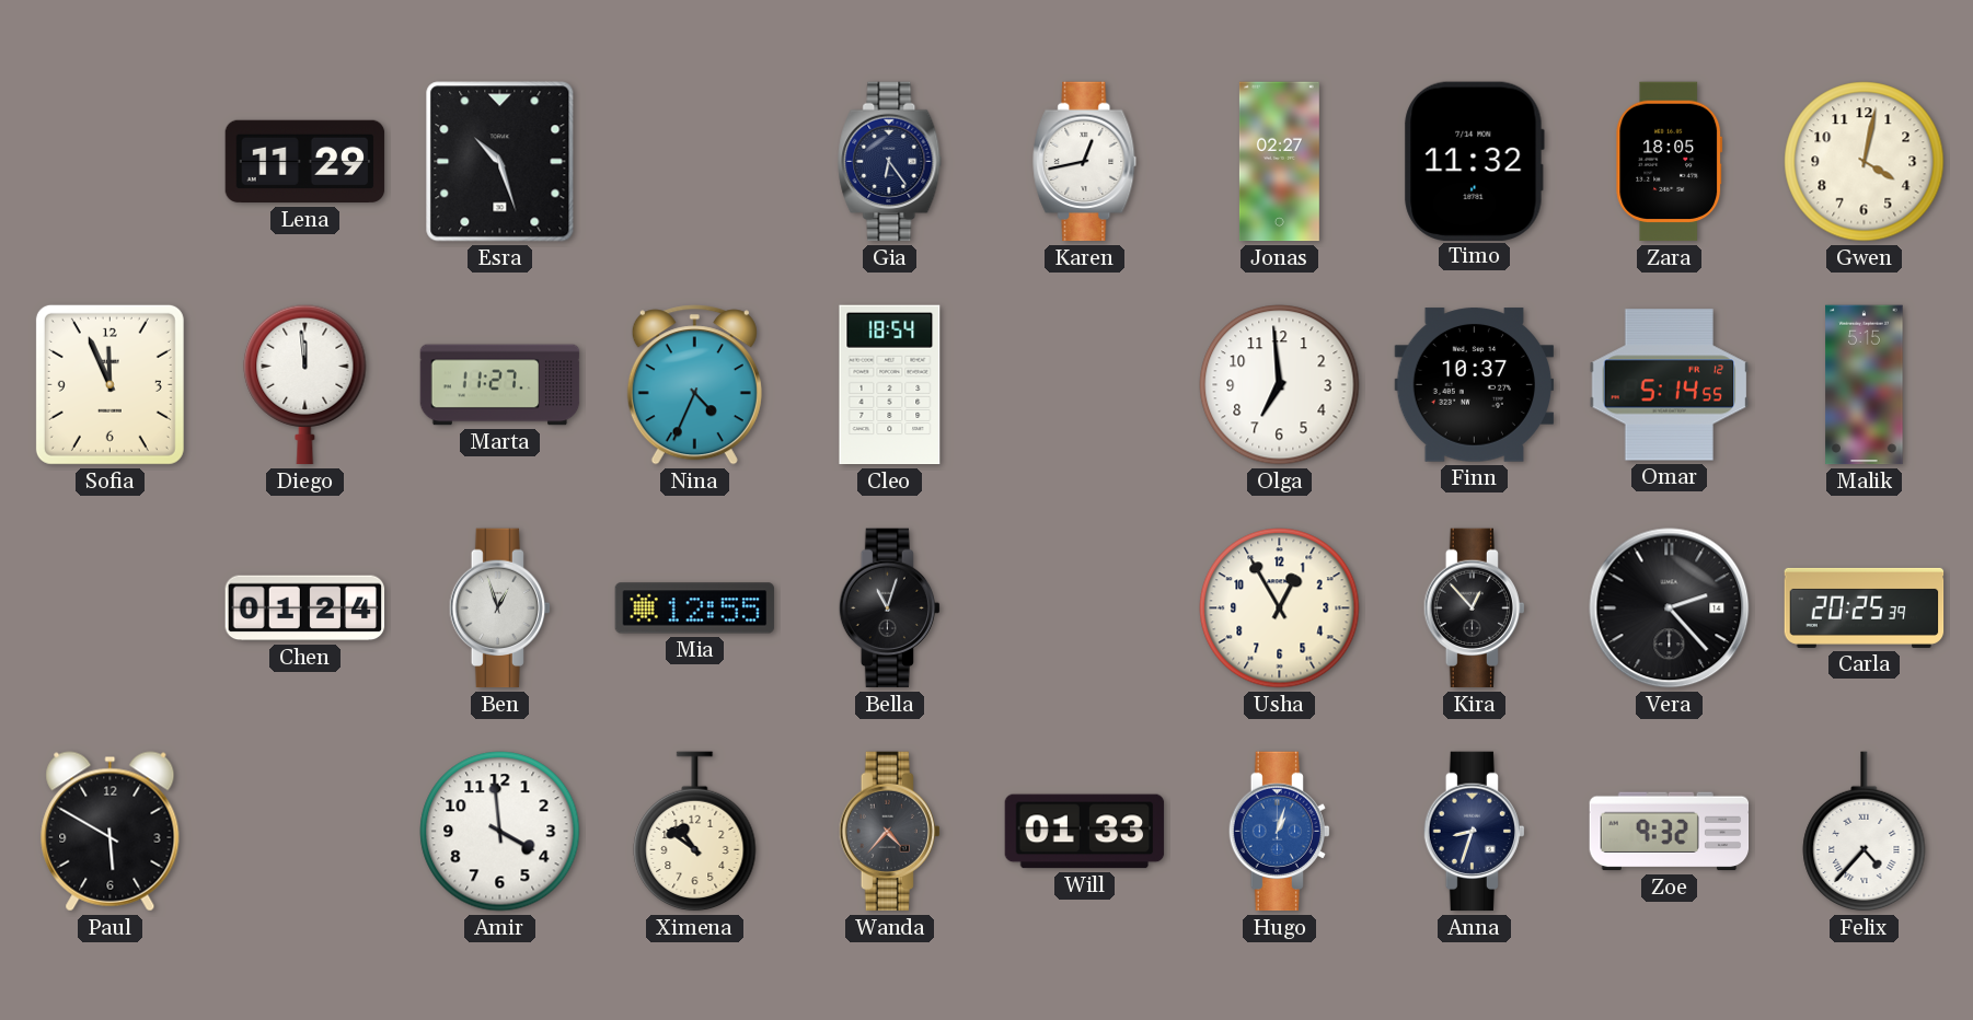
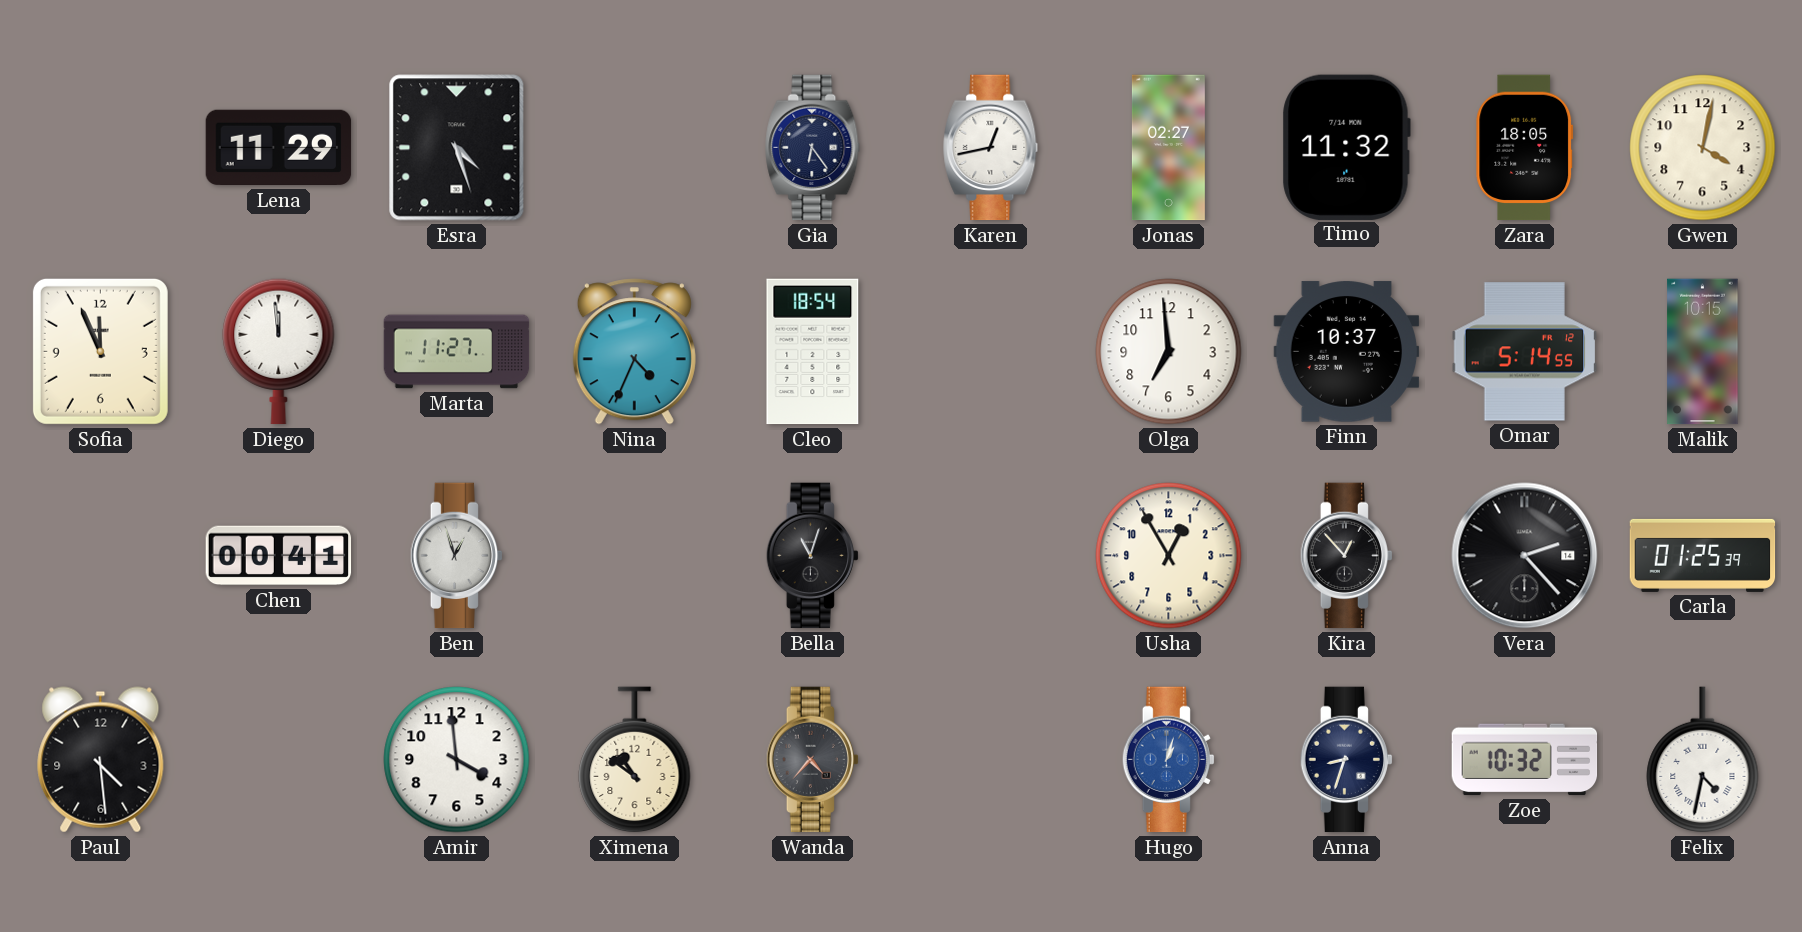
Esra: 10:27 -> 4:27
Malik: 5:15 -> 10:15
Chen: 01:24 -> 00:41
Mia: 12:55 -> none
Carla: 20:25 -> 01:25
Paul: 5:50 -> 4:29
Will: 01:33 -> none
Zoe: 9:32 -> 10:32
Felix: 4:37 -> 4:32
